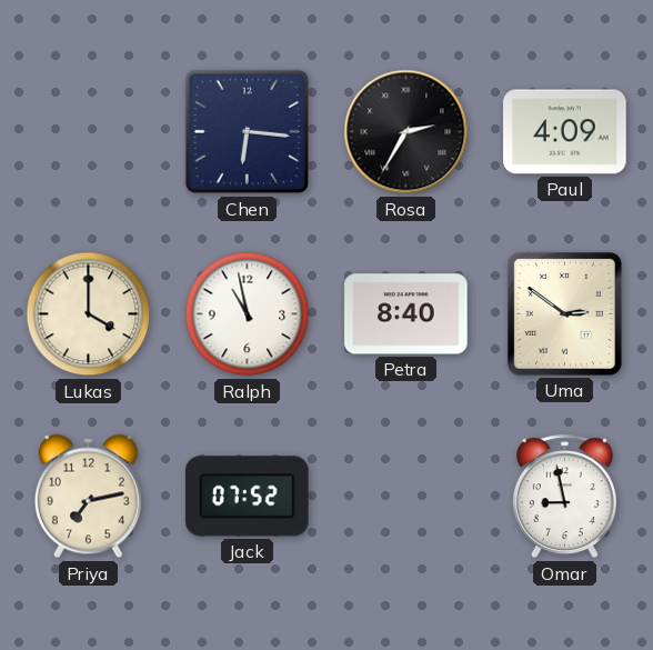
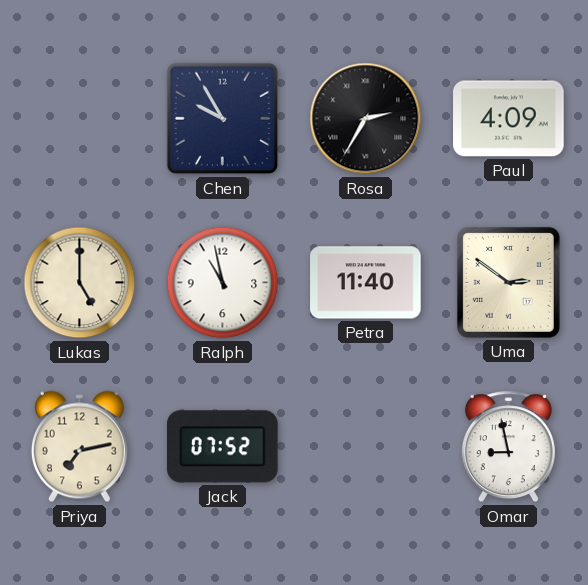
Chen: 6:16 -> 9:55
Lukas: 4:00 -> 5:00
Petra: 8:40 -> 11:40
